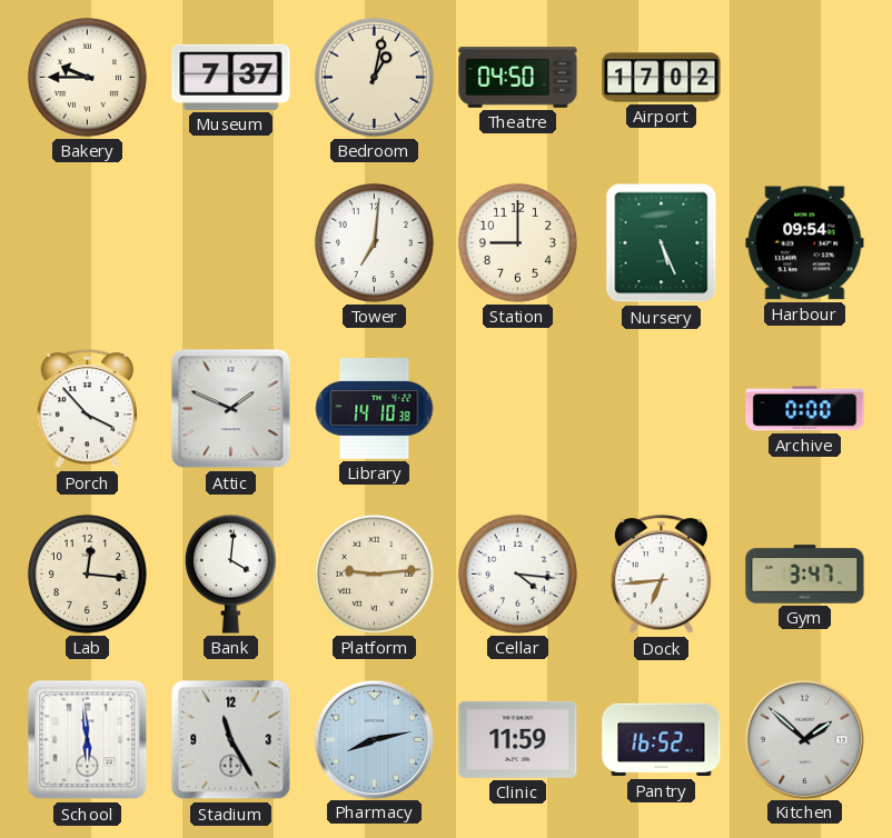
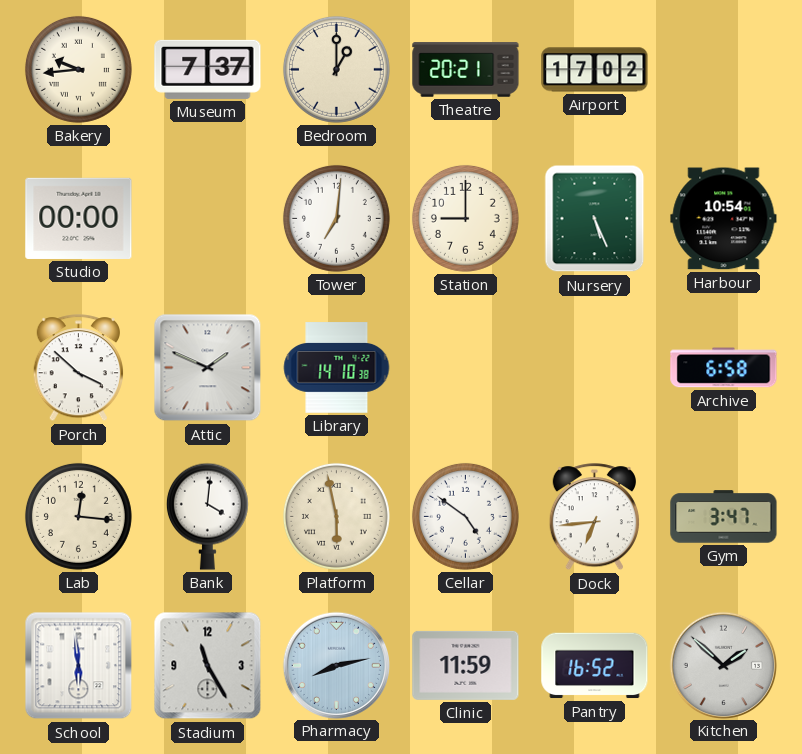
Bakery: 9:45 -> 9:44
Bedroom: 1:02 -> 1:00
Theatre: 04:50 -> 20:21
Studio: none -> 00:00
Harbour: 09:54 -> 10:54
Porch: 3:53 -> 3:52
Archive: 0:00 -> 6:58
Platform: 9:14 -> 5:58
Cellar: 4:16 -> 4:51
